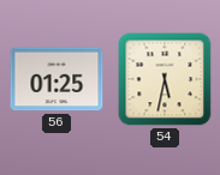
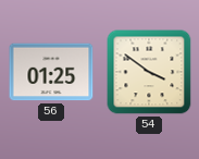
54: 5:32 -> 3:51
